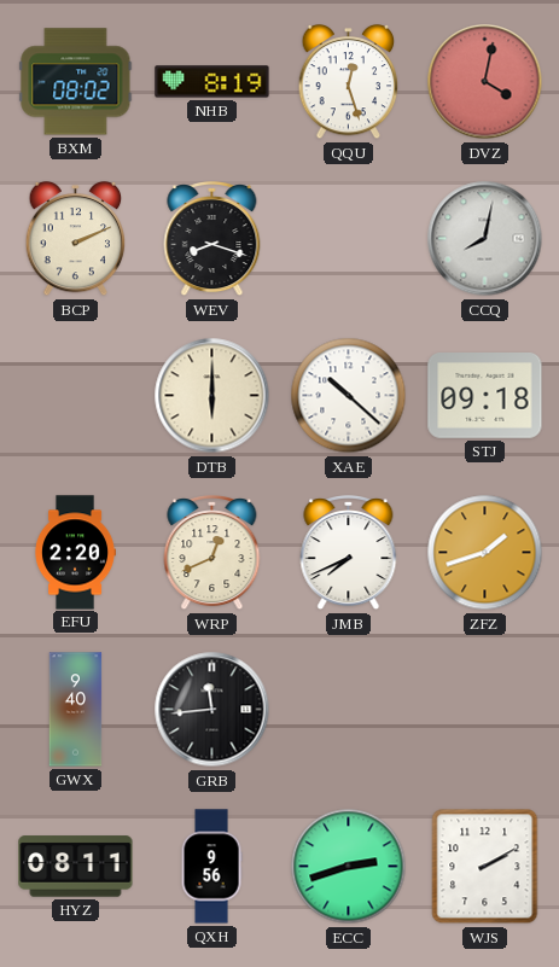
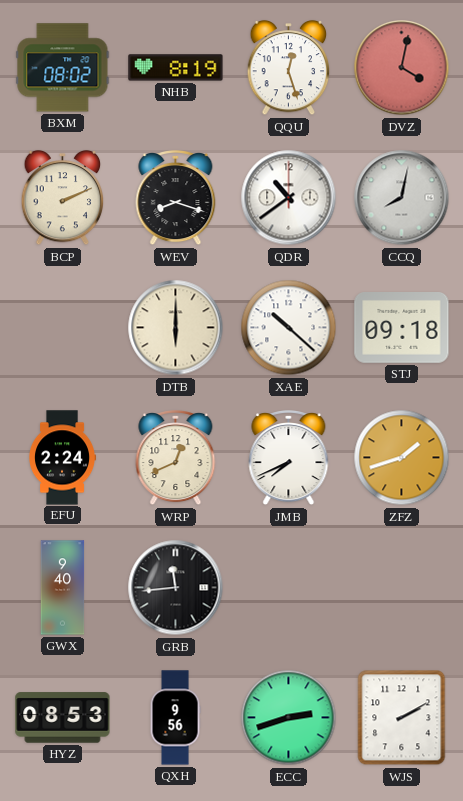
QDR: none -> 10:39
EFU: 2:20 -> 2:24
HYZ: 08:11 -> 08:53
